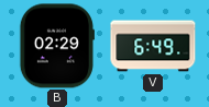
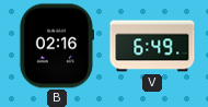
B: 02:29 -> 02:16
